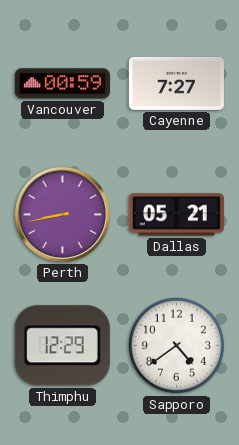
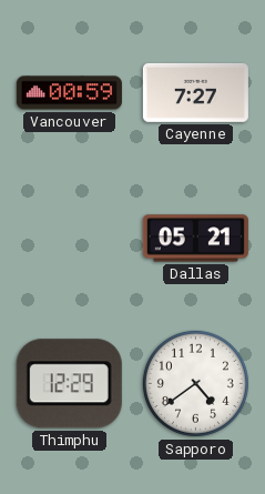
Perth: 8:43 -> none
